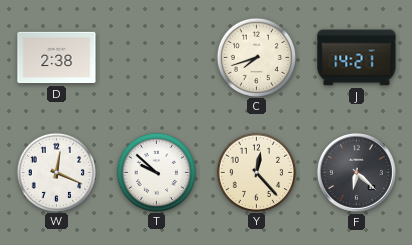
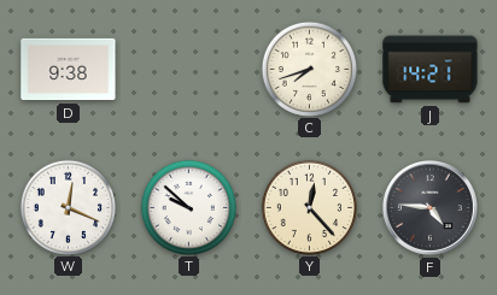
D: 2:38 -> 9:38
F: 6:22 -> 4:46
